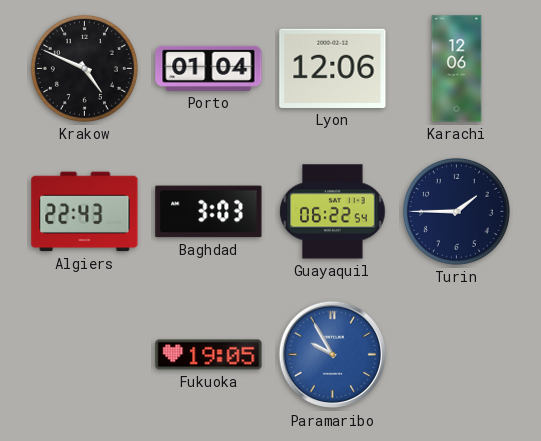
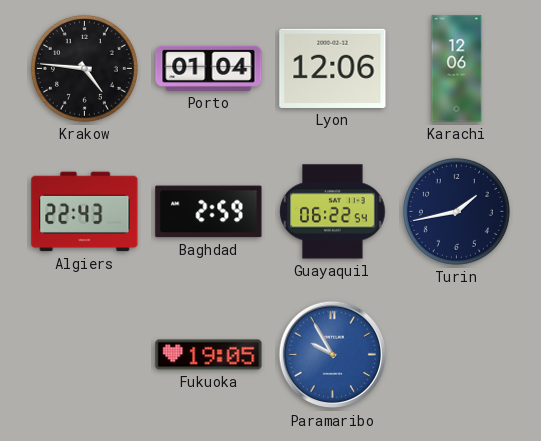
Krakow: 4:49 -> 4:46
Baghdad: 3:03 -> 2:59
Turin: 1:45 -> 1:43
